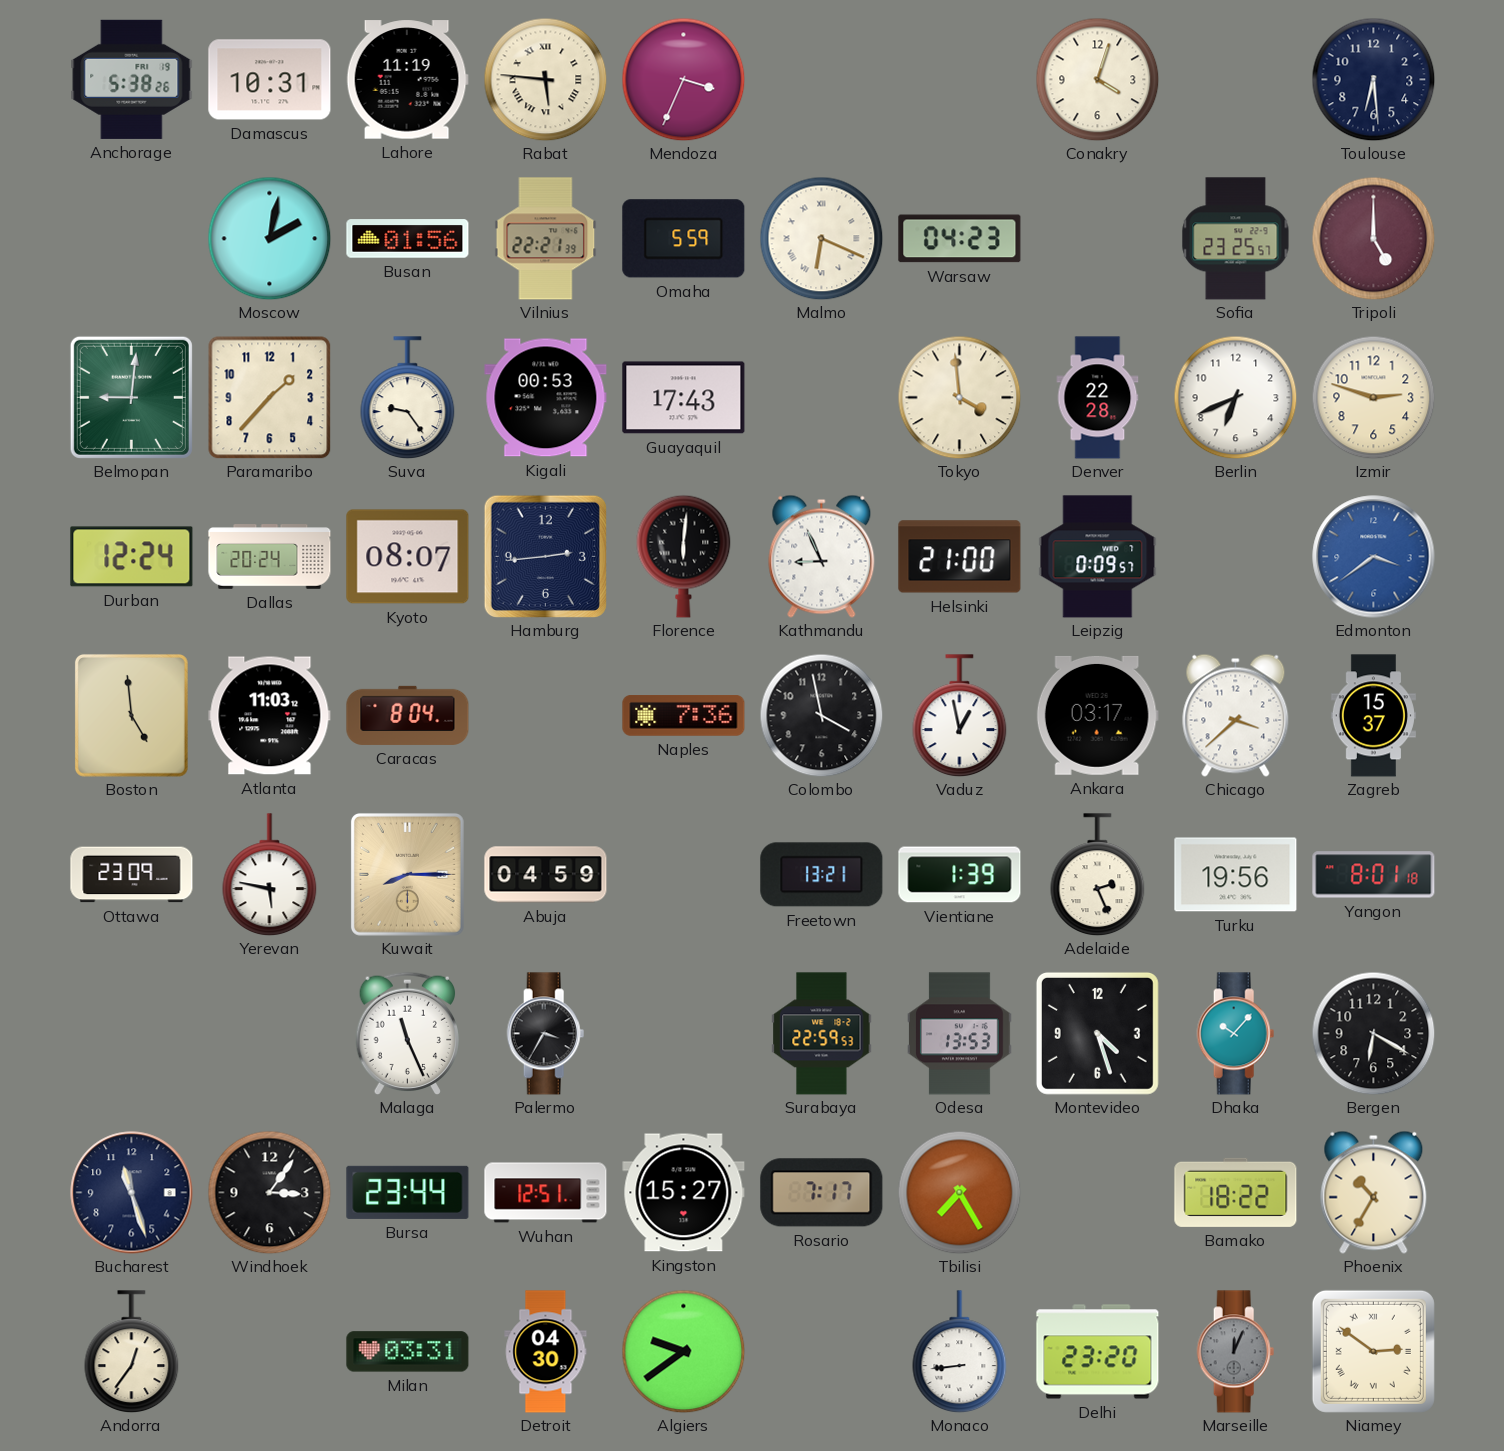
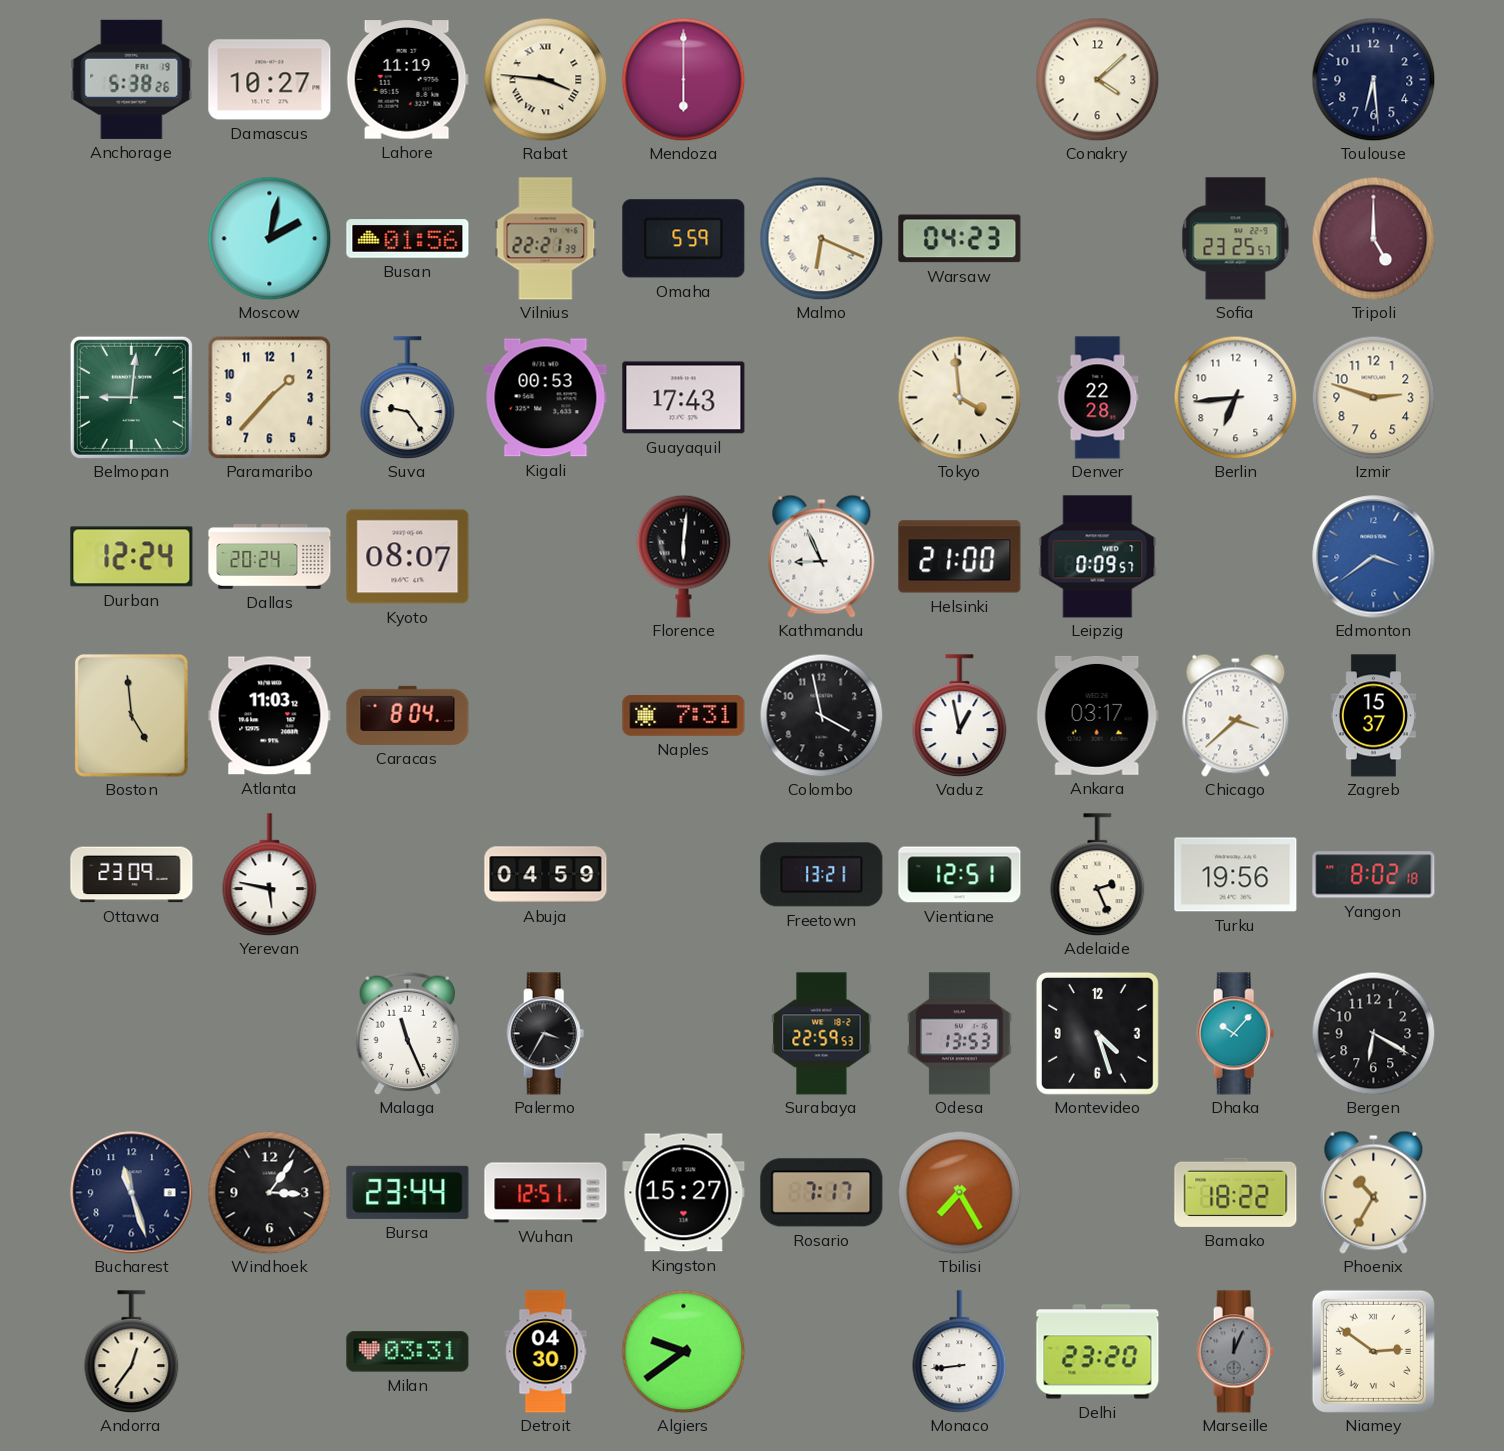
Damascus: 10:31 -> 10:27
Rabat: 5:46 -> 3:46
Mendoza: 3:34 -> 6:00
Conakry: 4:03 -> 4:08
Berlin: 6:41 -> 6:44
Hamburg: 2:44 -> none
Naples: 7:36 -> 7:31
Kuwait: 8:15 -> none
Vientiane: 1:39 -> 12:51
Yangon: 8:01 -> 8:02
